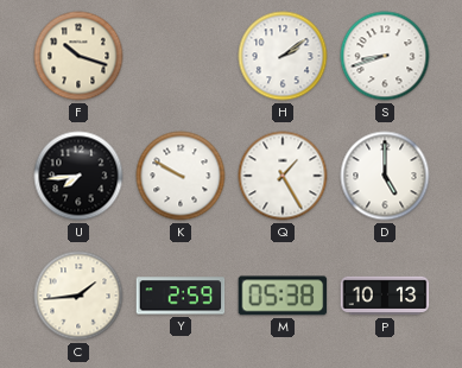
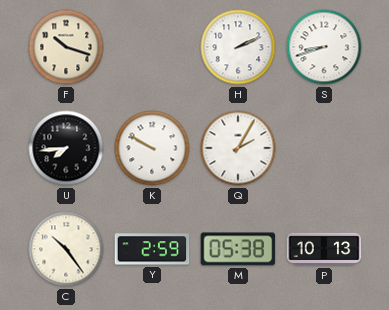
H: 2:09 -> 2:11
Q: 1:25 -> 2:05
D: 5:00 -> none
C: 1:44 -> 10:24
